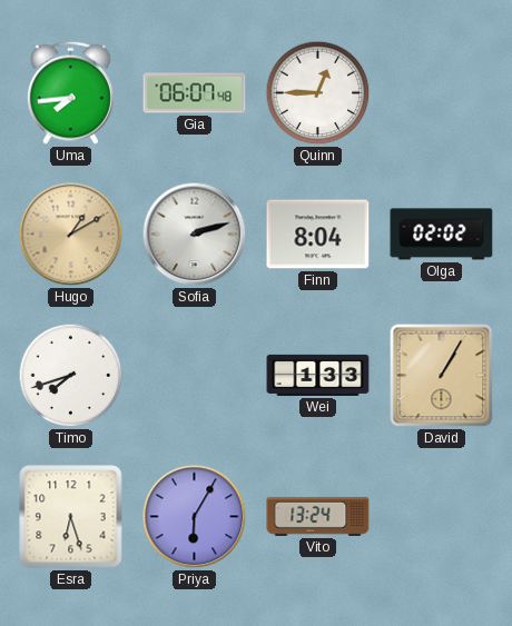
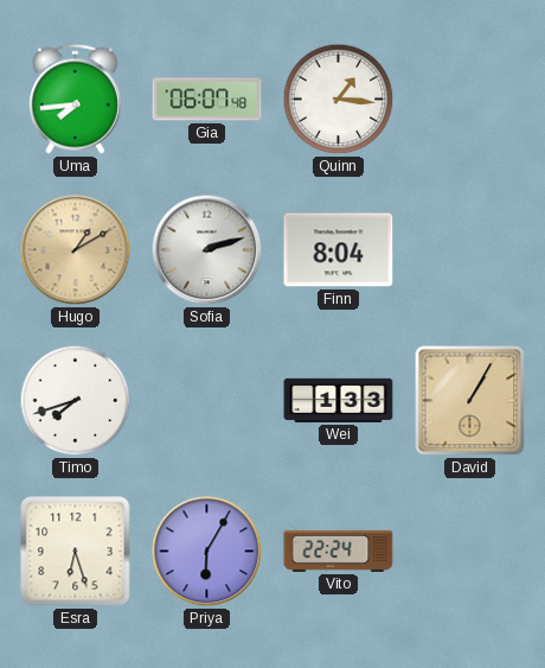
Quinn: 12:45 -> 1:16
Olga: 02:02 -> none
Vito: 13:24 -> 22:24
